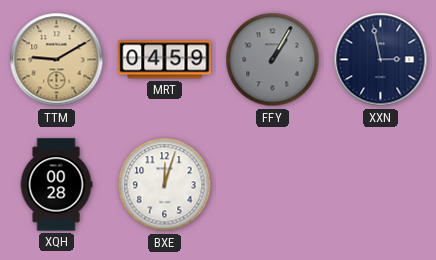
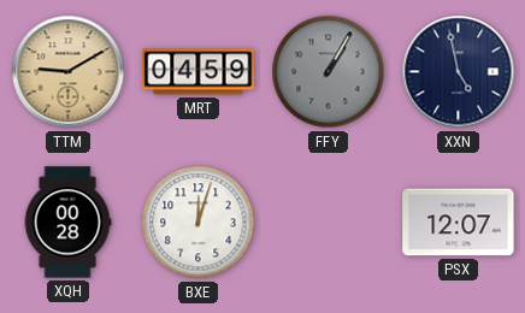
XXN: 2:58 -> 4:58
PSX: none -> 12:07
